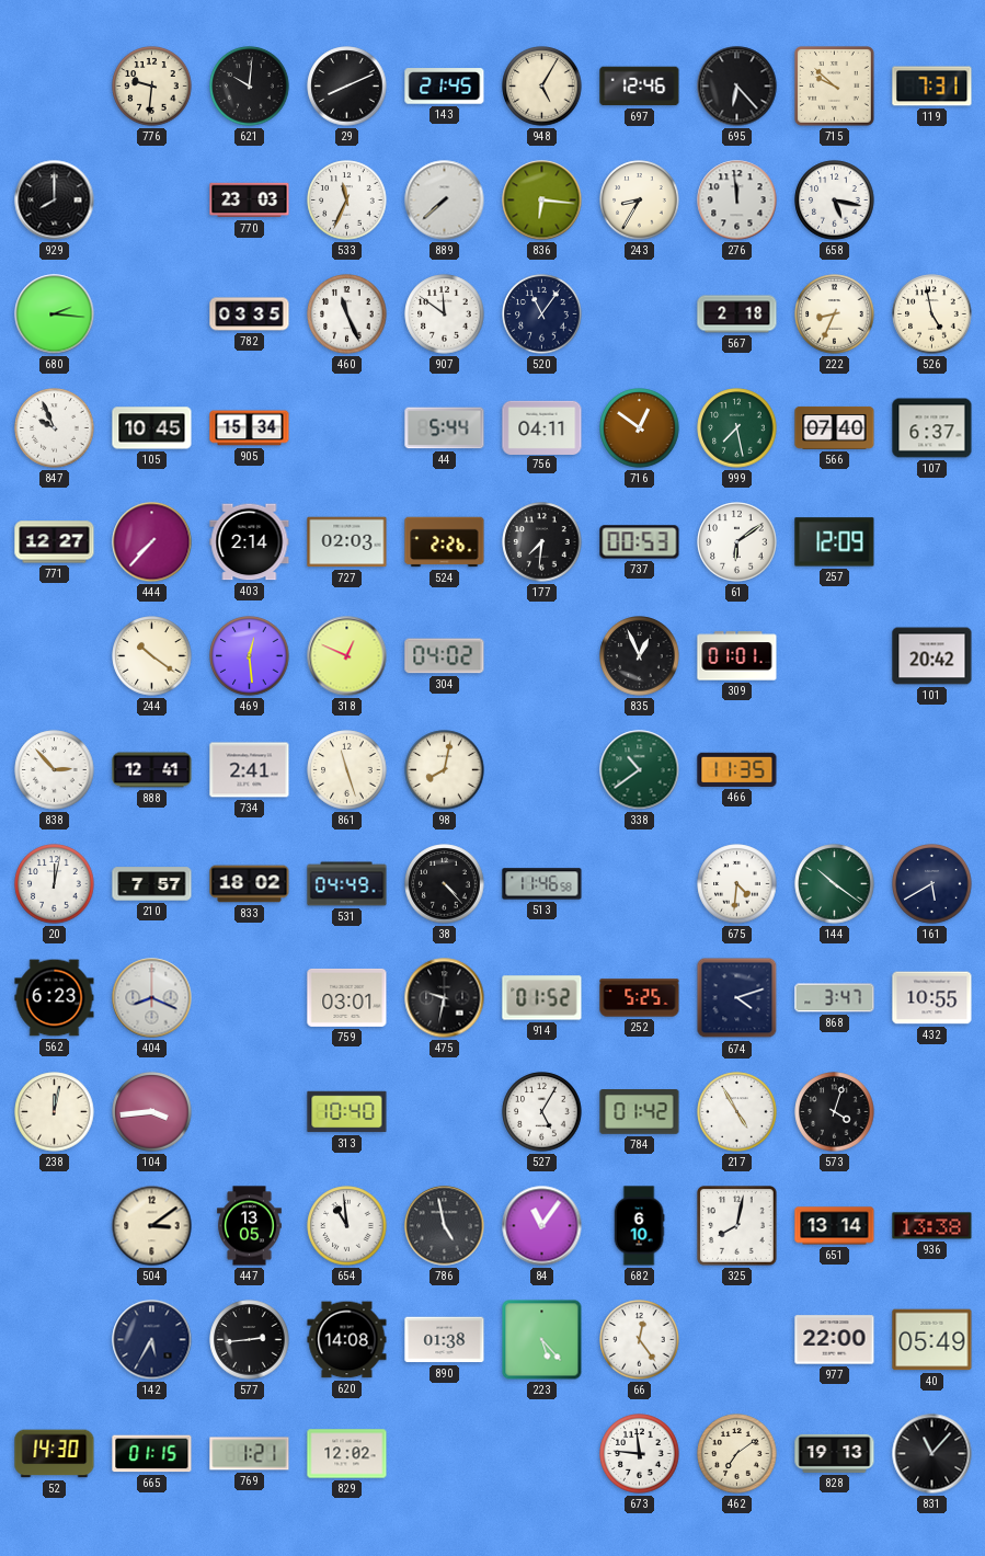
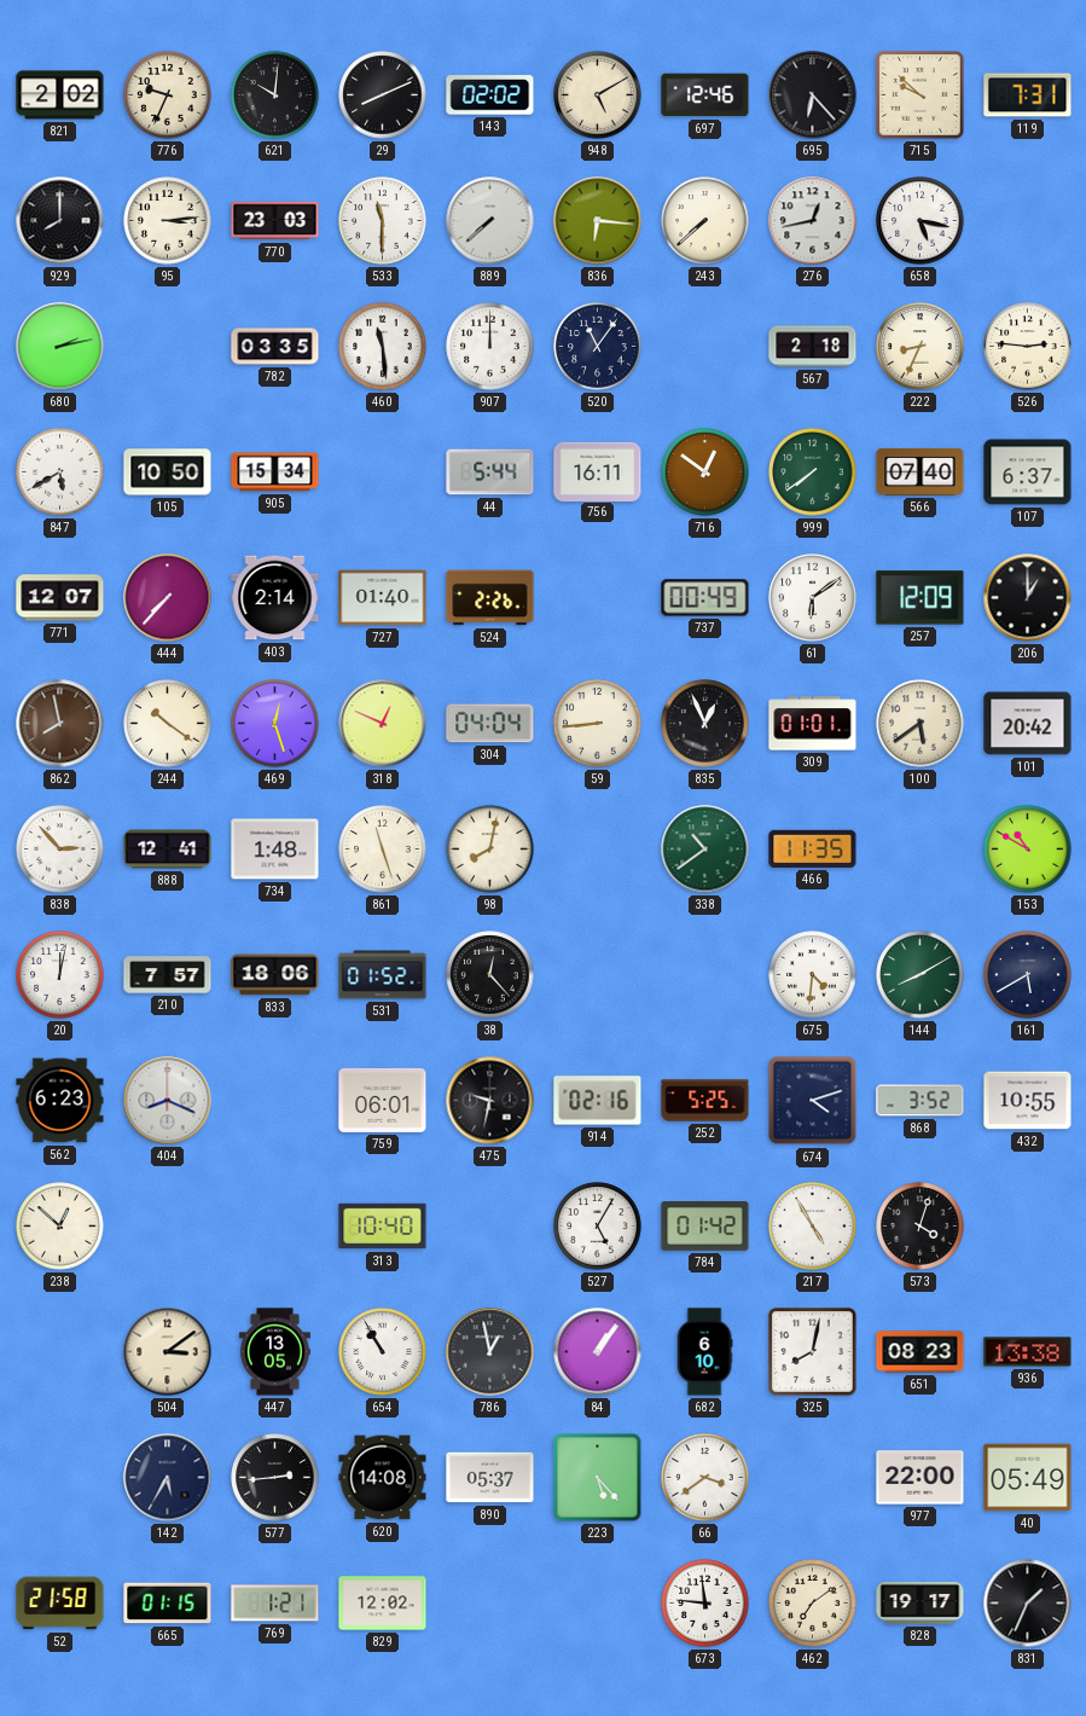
821: none -> 2:02
776: 9:31 -> 9:34
143: 21:45 -> 02:02
948: 5:05 -> 5:10
95: none -> 3:14
533: 11:34 -> 11:30
243: 8:35 -> 7:38
276: 11:59 -> 12:43
680: 2:16 -> 2:13
460: 11:26 -> 11:29
907: 11:51 -> 12:00
526: 4:58 -> 2:46
847: 9:56 -> 5:40
105: 10:45 -> 10:50
756: 04:11 -> 16:11
999: 7:28 -> 7:39
771: 12:27 -> 12:07
727: 02:03 -> 01:40
177: 7:31 -> none
737: 00:53 -> 00:49
206: none -> 1:00
862: none -> 7:58
469: 12:29 -> 12:27
304: 04:02 -> 04:04
59: none -> 8:44
100: none -> 5:39
734: 2:41 -> 1:48
153: none -> 10:50
833: 18:02 -> 18:06
531: 04:49 -> 01:52
38: 4:23 -> 12:23
513: 11:46 -> none
144: 10:21 -> 8:10
759: 03:01 -> 06:01
914: 01:52 -> 02:16
868: 3:47 -> 3:52
238: 12:02 -> 12:52
104: 3:44 -> none
654: 10:59 -> 10:55
786: 4:58 -> 12:58
84: 11:06 -> 1:06
651: 13:14 -> 08:23
890: 01:38 -> 05:37
66: 12:24 -> 3:39
52: 14:30 -> 21:58
828: 19:13 -> 19:17
831: 11:07 -> 1:34
